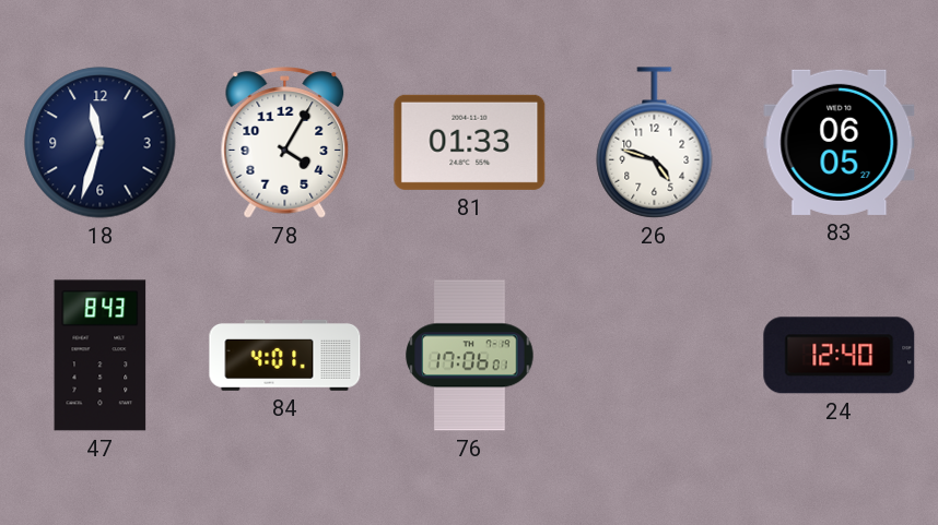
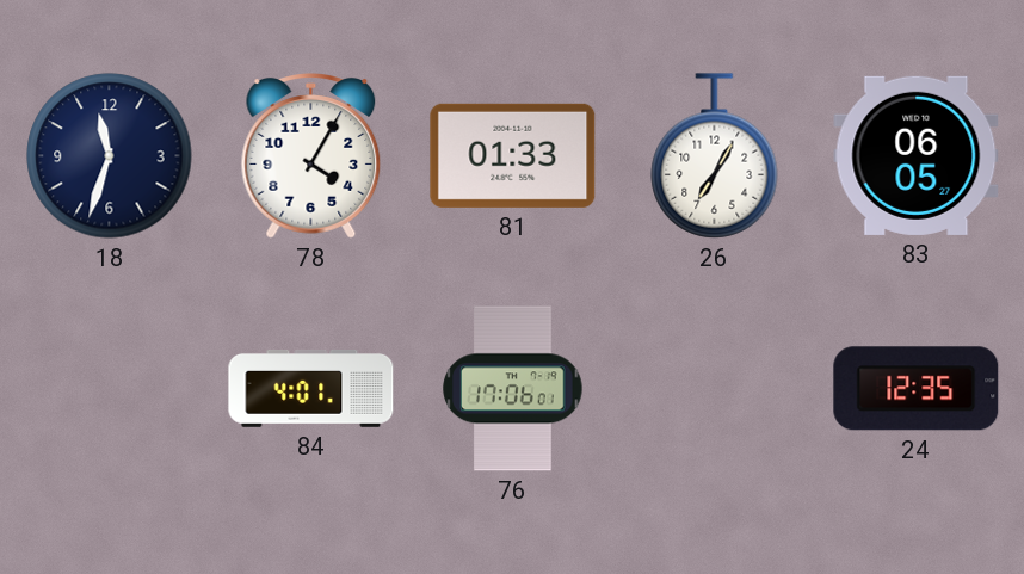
26: 4:48 -> 7:05
47: 8:43 -> none
24: 12:40 -> 12:35
